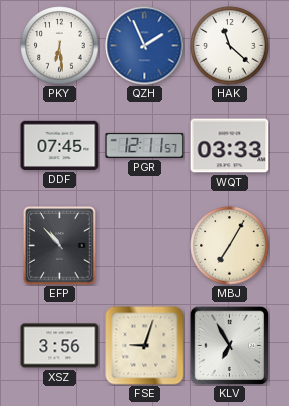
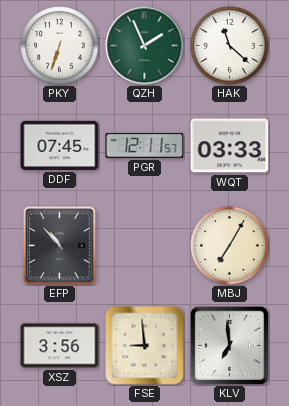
PKY: 6:29 -> 6:33
QZH dial: blue -> green
FSE: 9:03 -> 8:59
KLV: 6:55 -> 6:59
